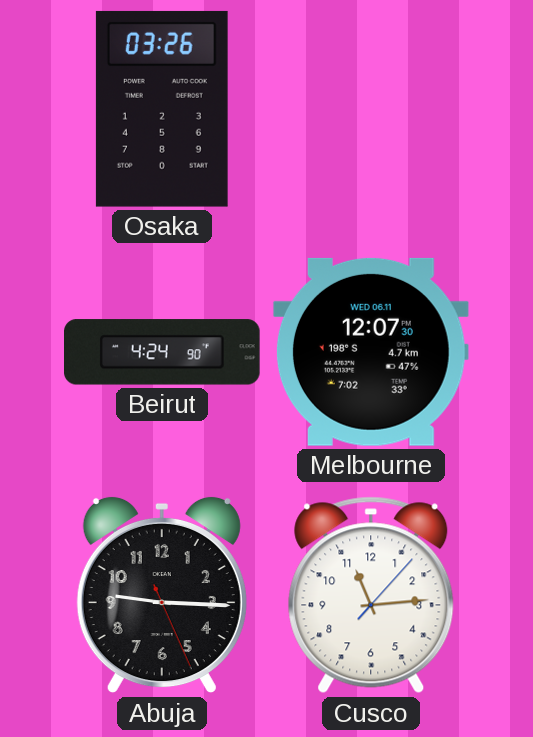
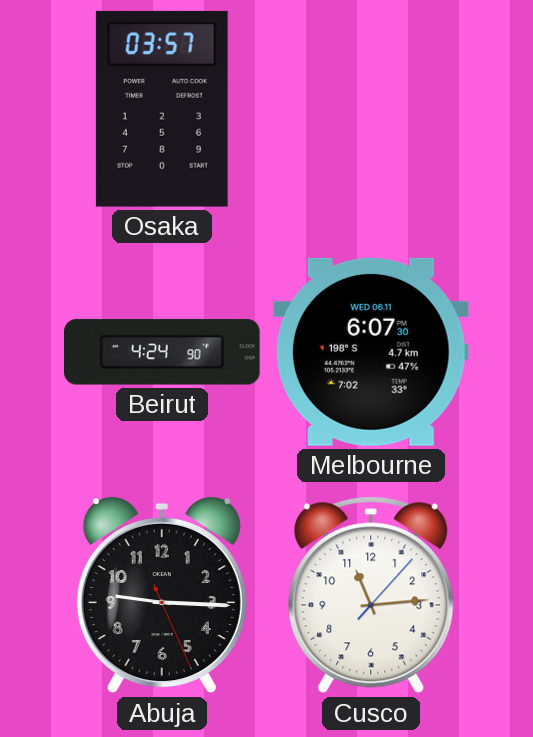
Osaka: 03:26 -> 03:57
Melbourne: 12:07 -> 6:07
